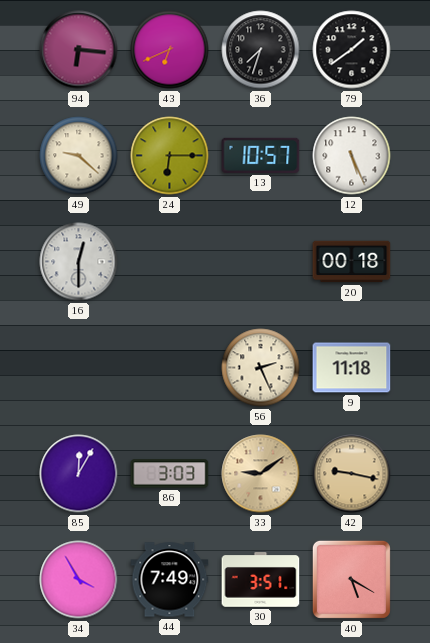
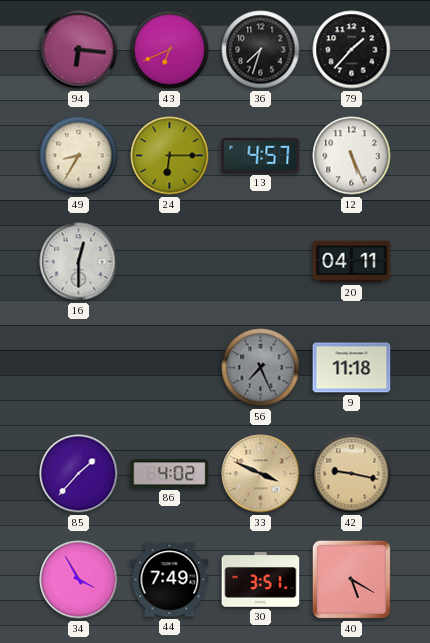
79: 1:39 -> 1:37
49: 9:22 -> 8:35
13: 10:57 -> 4:57
20: 00:18 -> 04:11
56: 2:26 -> 7:26
56 dial: cream -> grey
85: 12:05 -> 1:37
86: 3:03 -> 4:02
33: 9:09 -> 3:49
